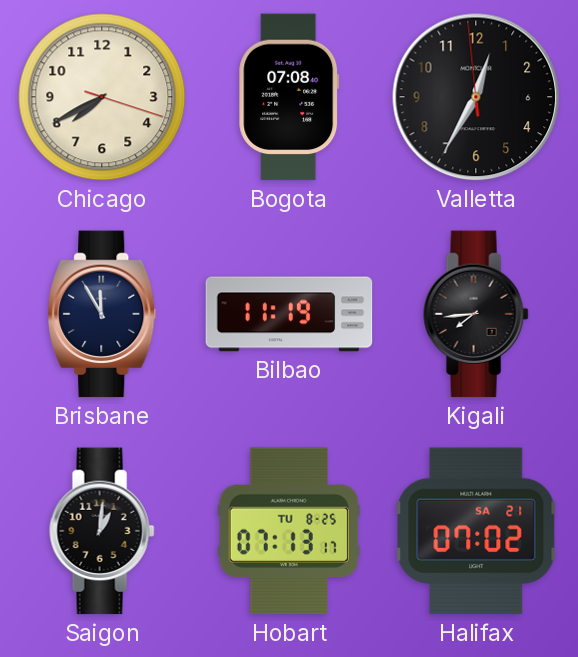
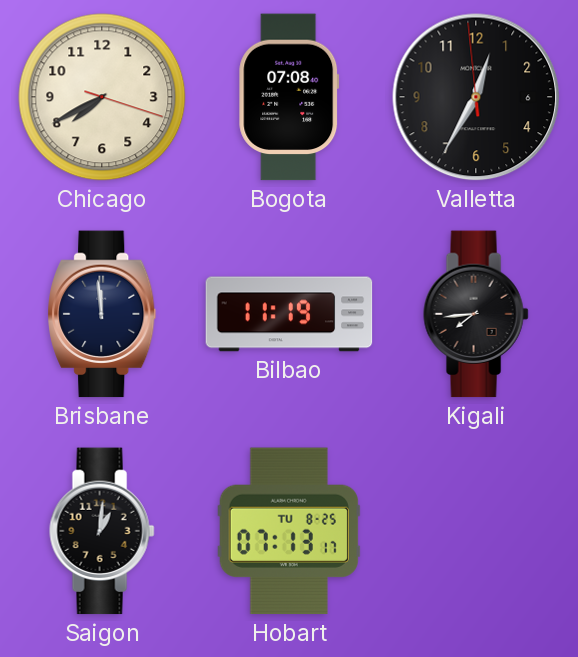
Brisbane: 11:55 -> 11:59
Halifax: 07:02 -> none
